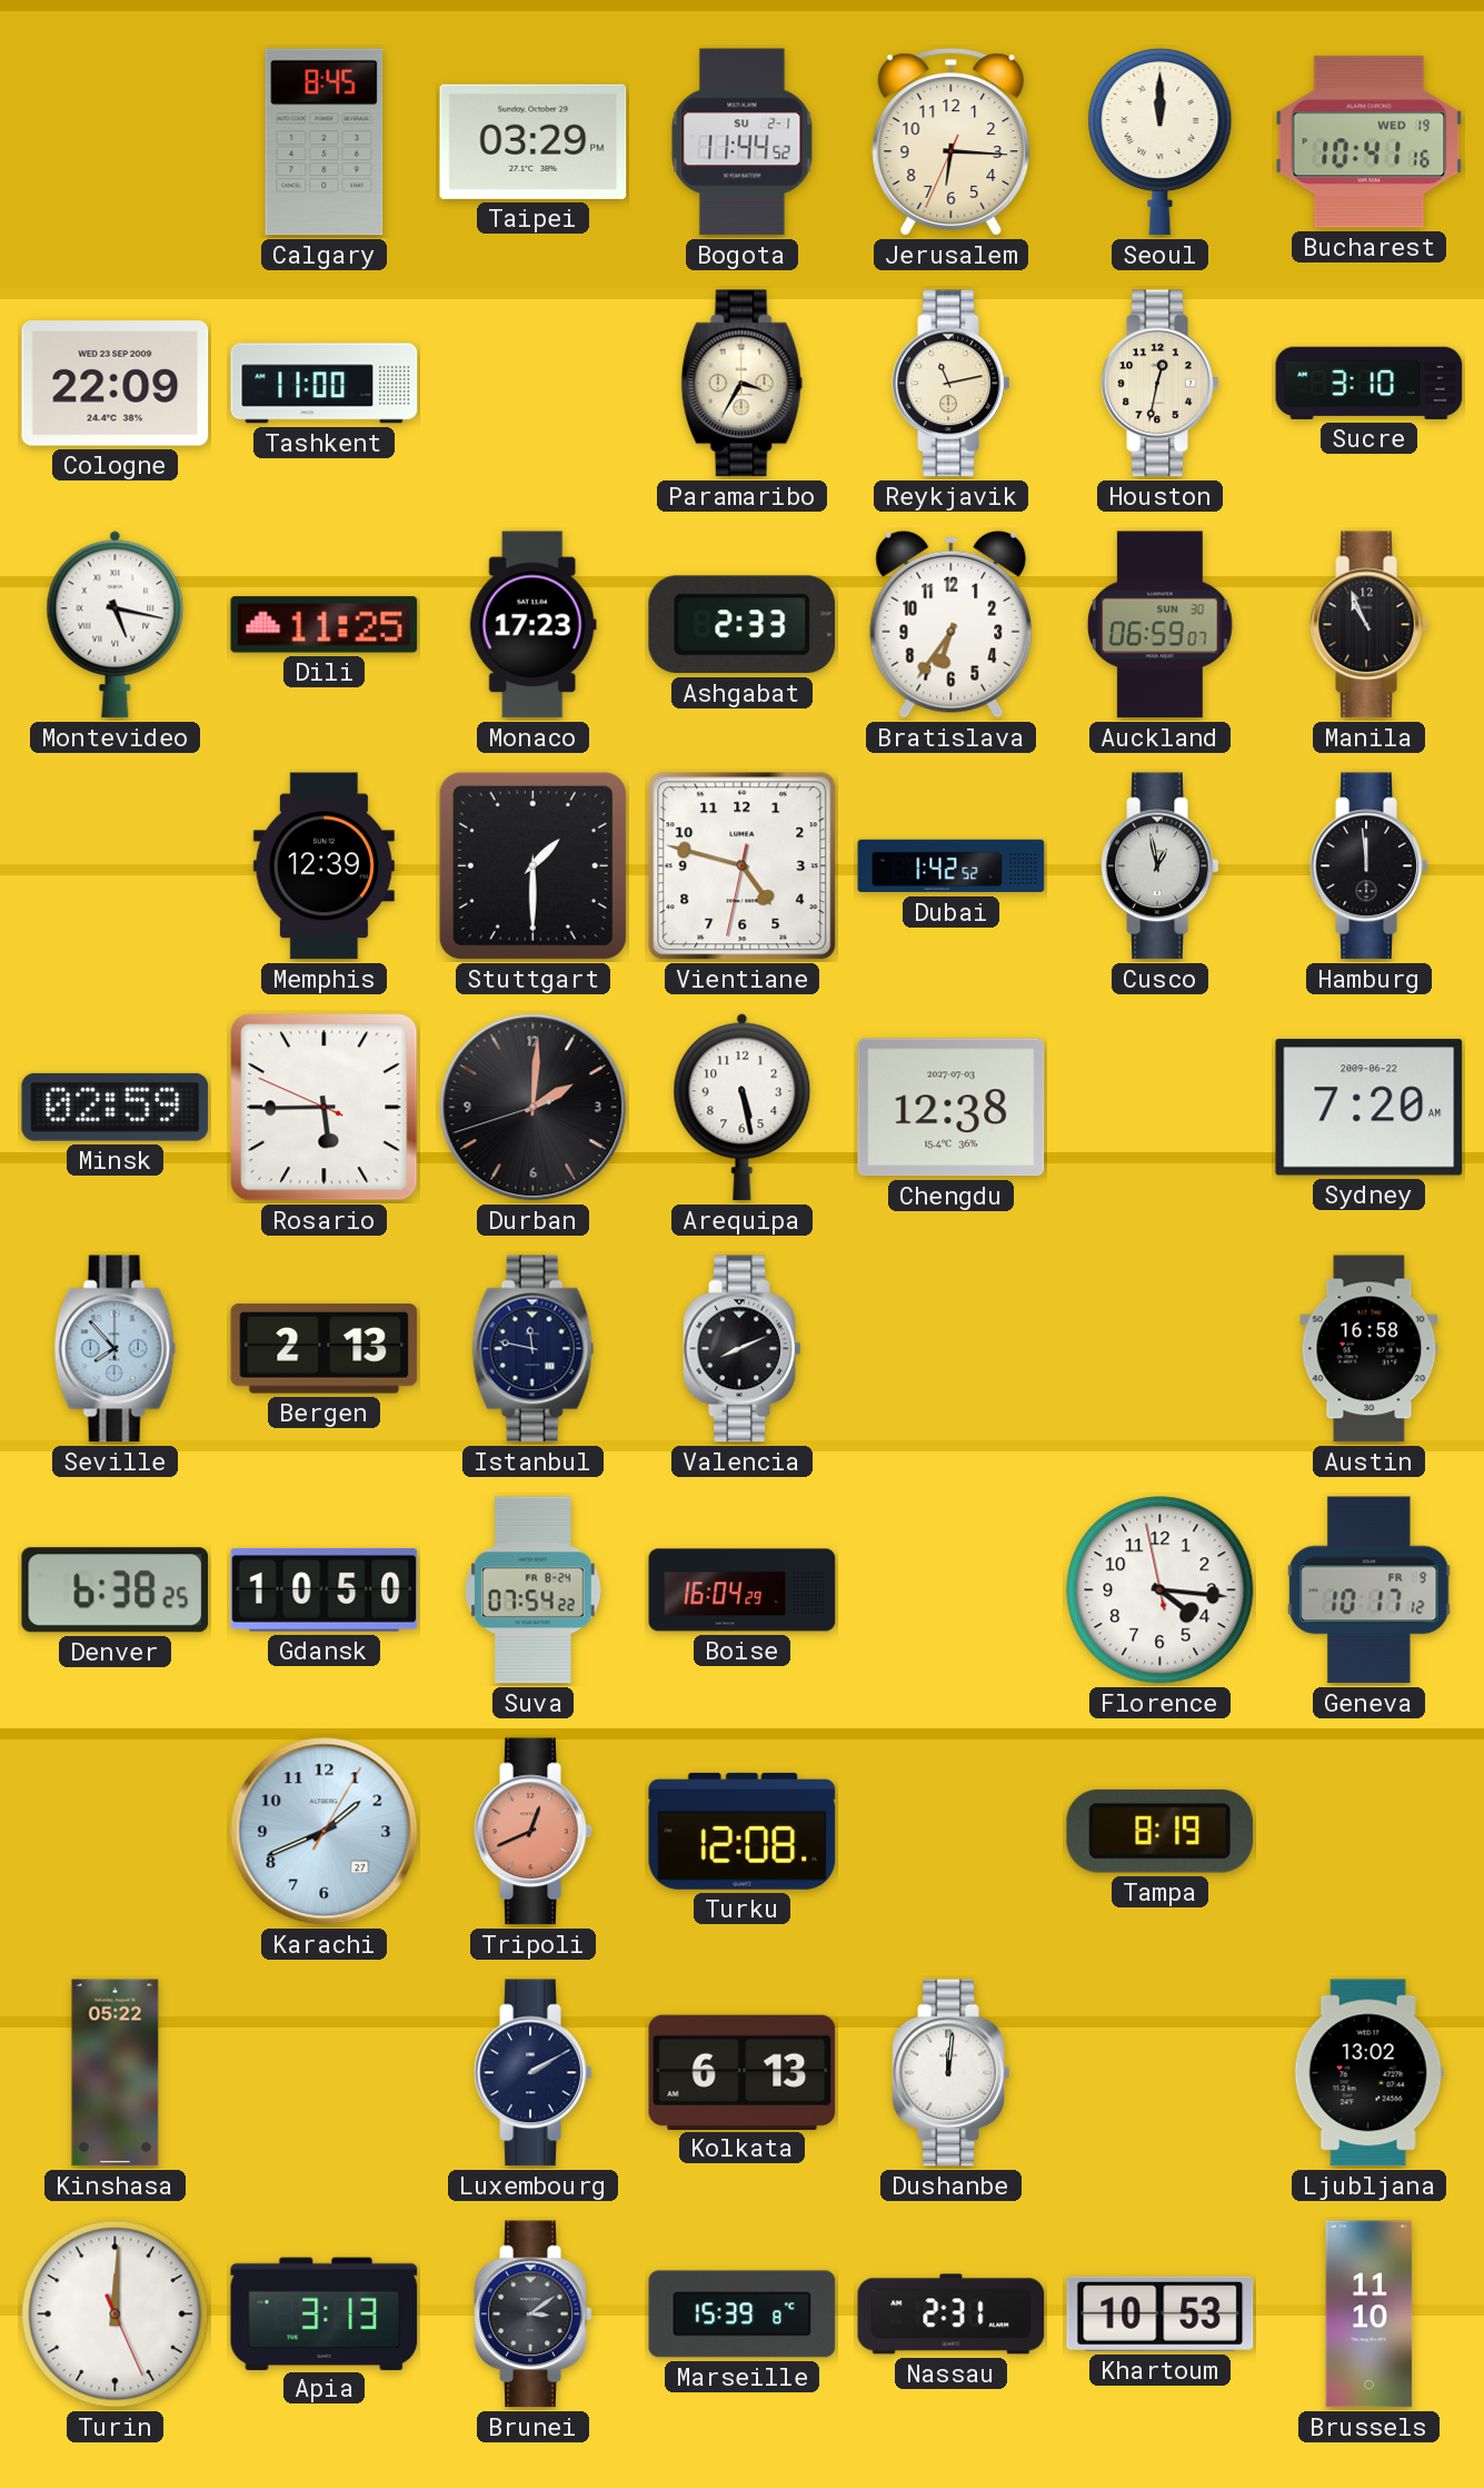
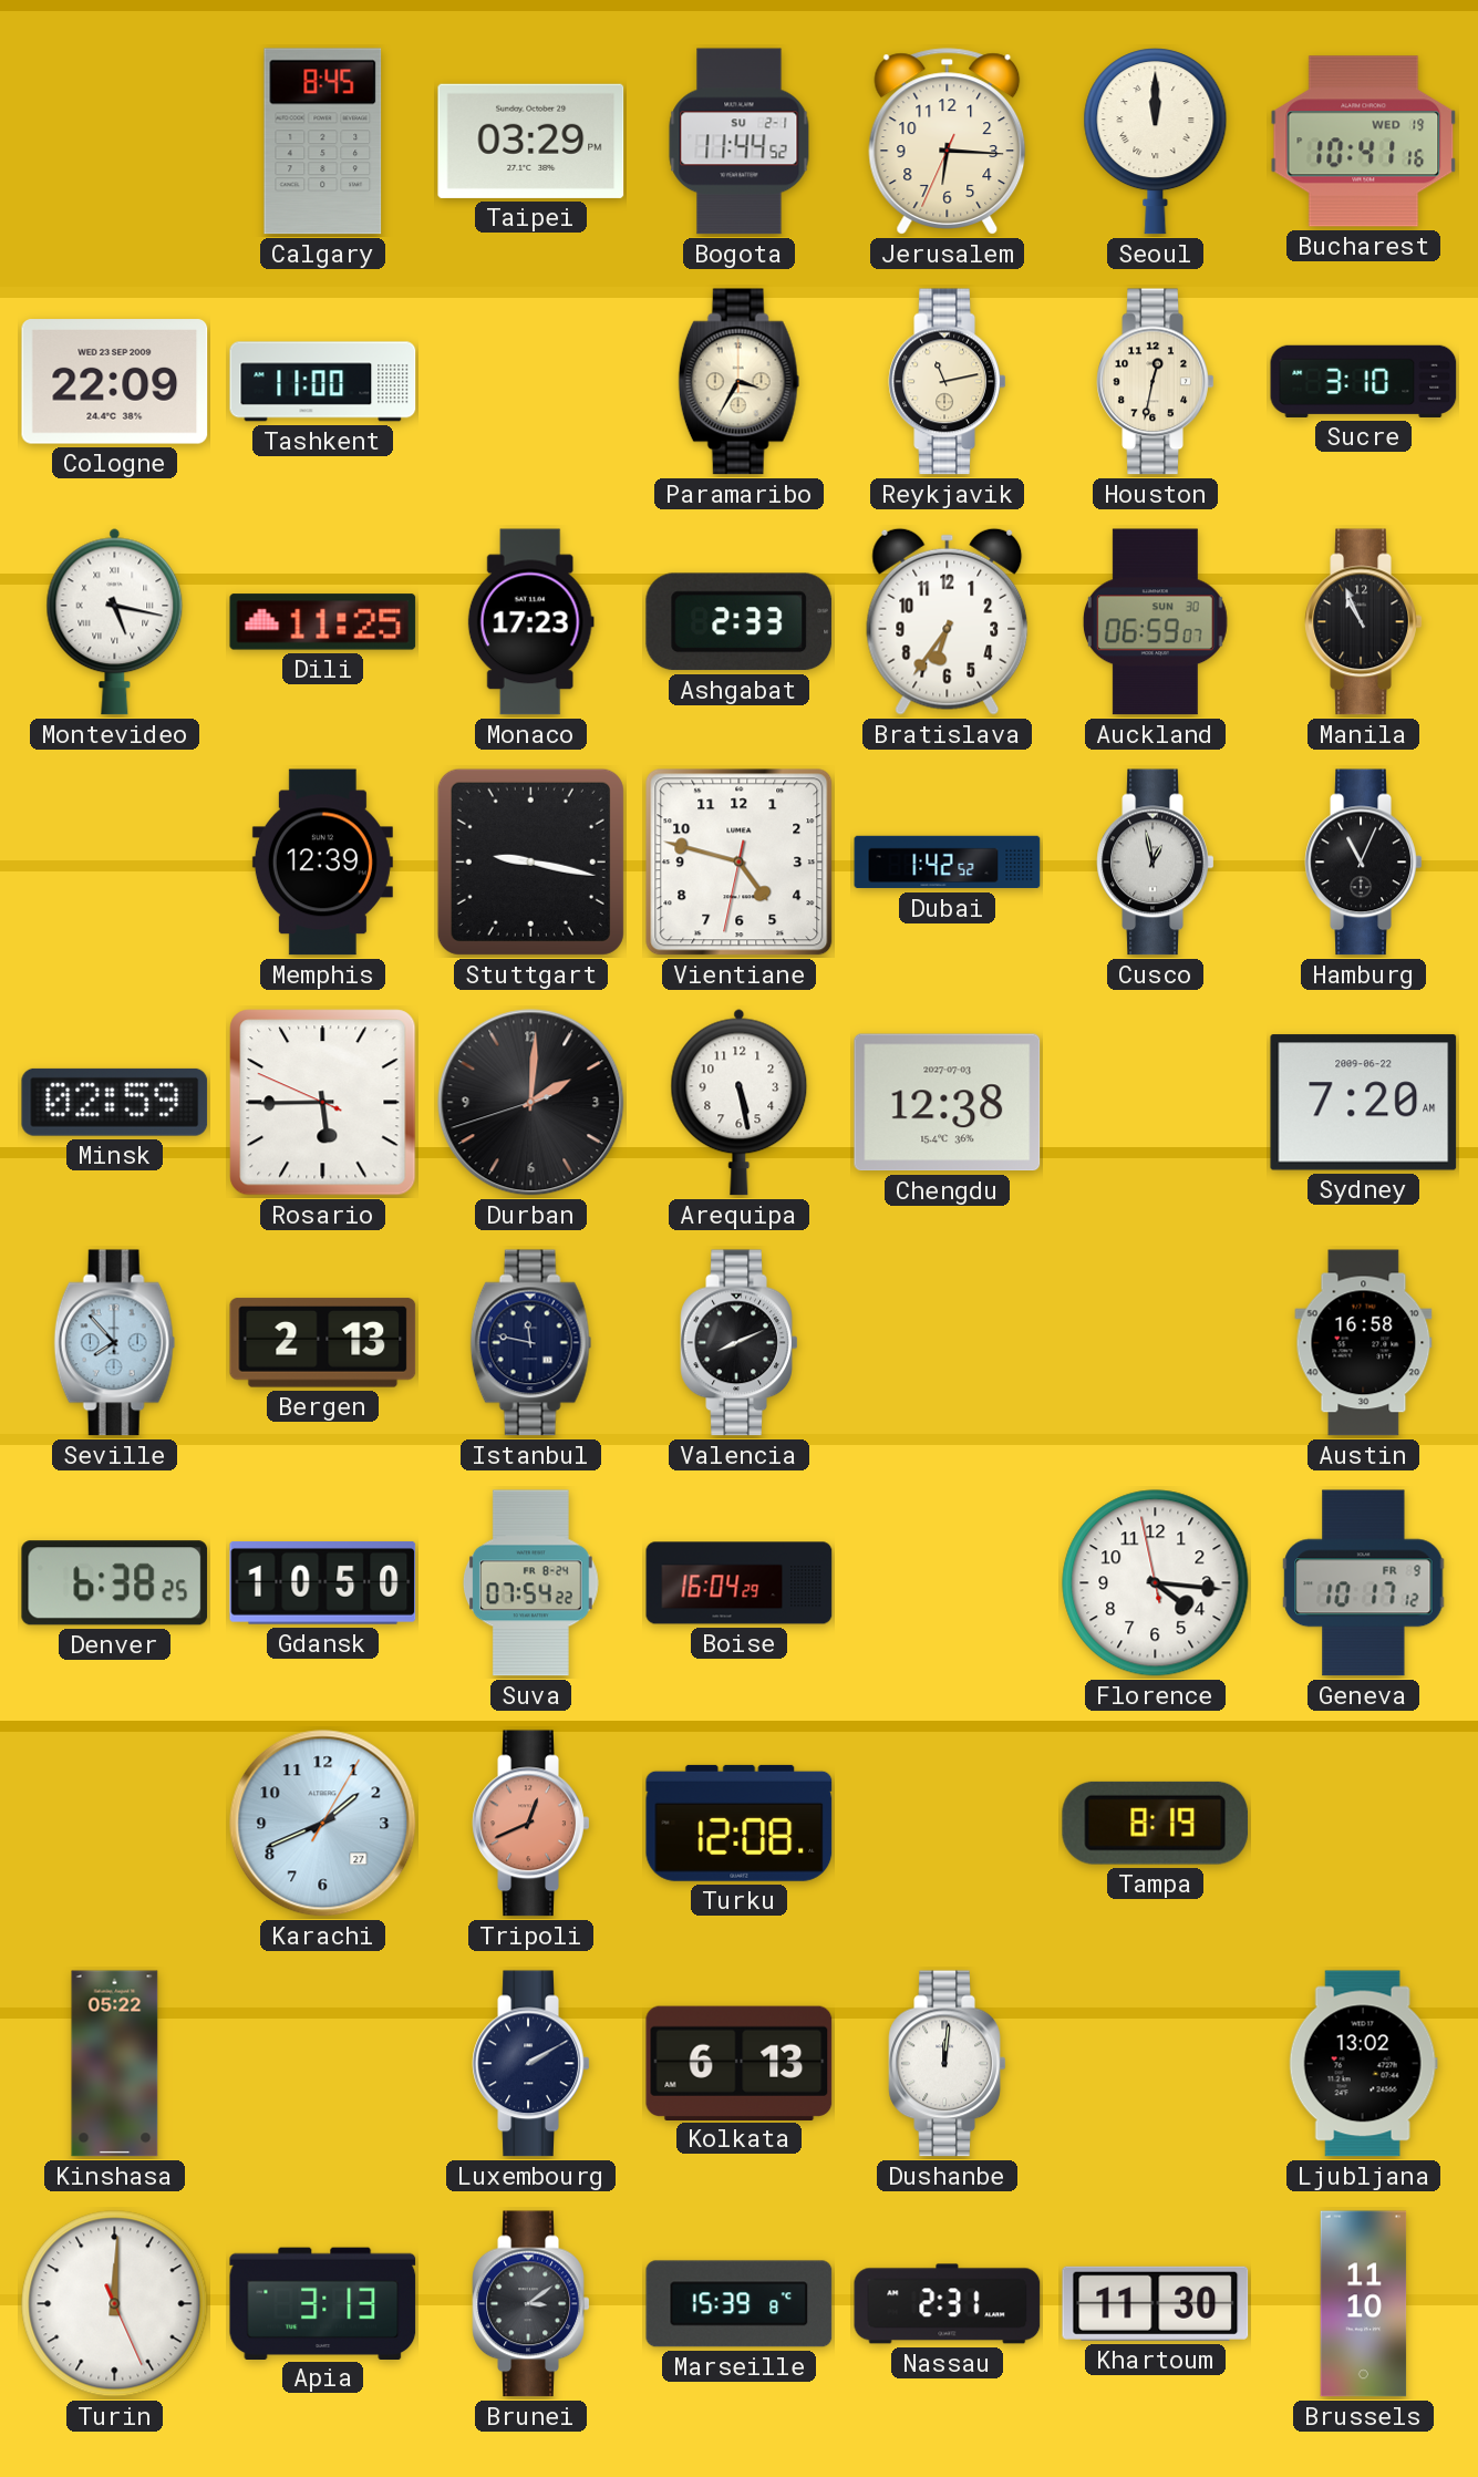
Stuttgart: 1:30 -> 9:17
Hamburg: 11:59 -> 11:04
Khartoum: 10:53 -> 11:30
